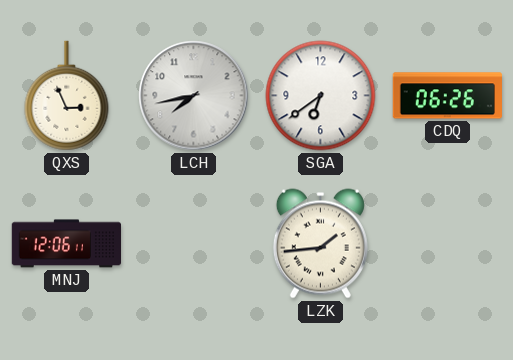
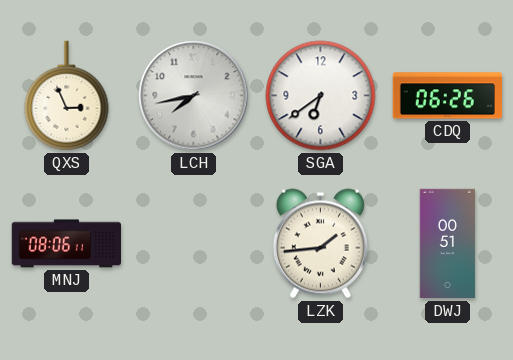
MNJ: 12:06 -> 08:06
DWJ: none -> 00:51
